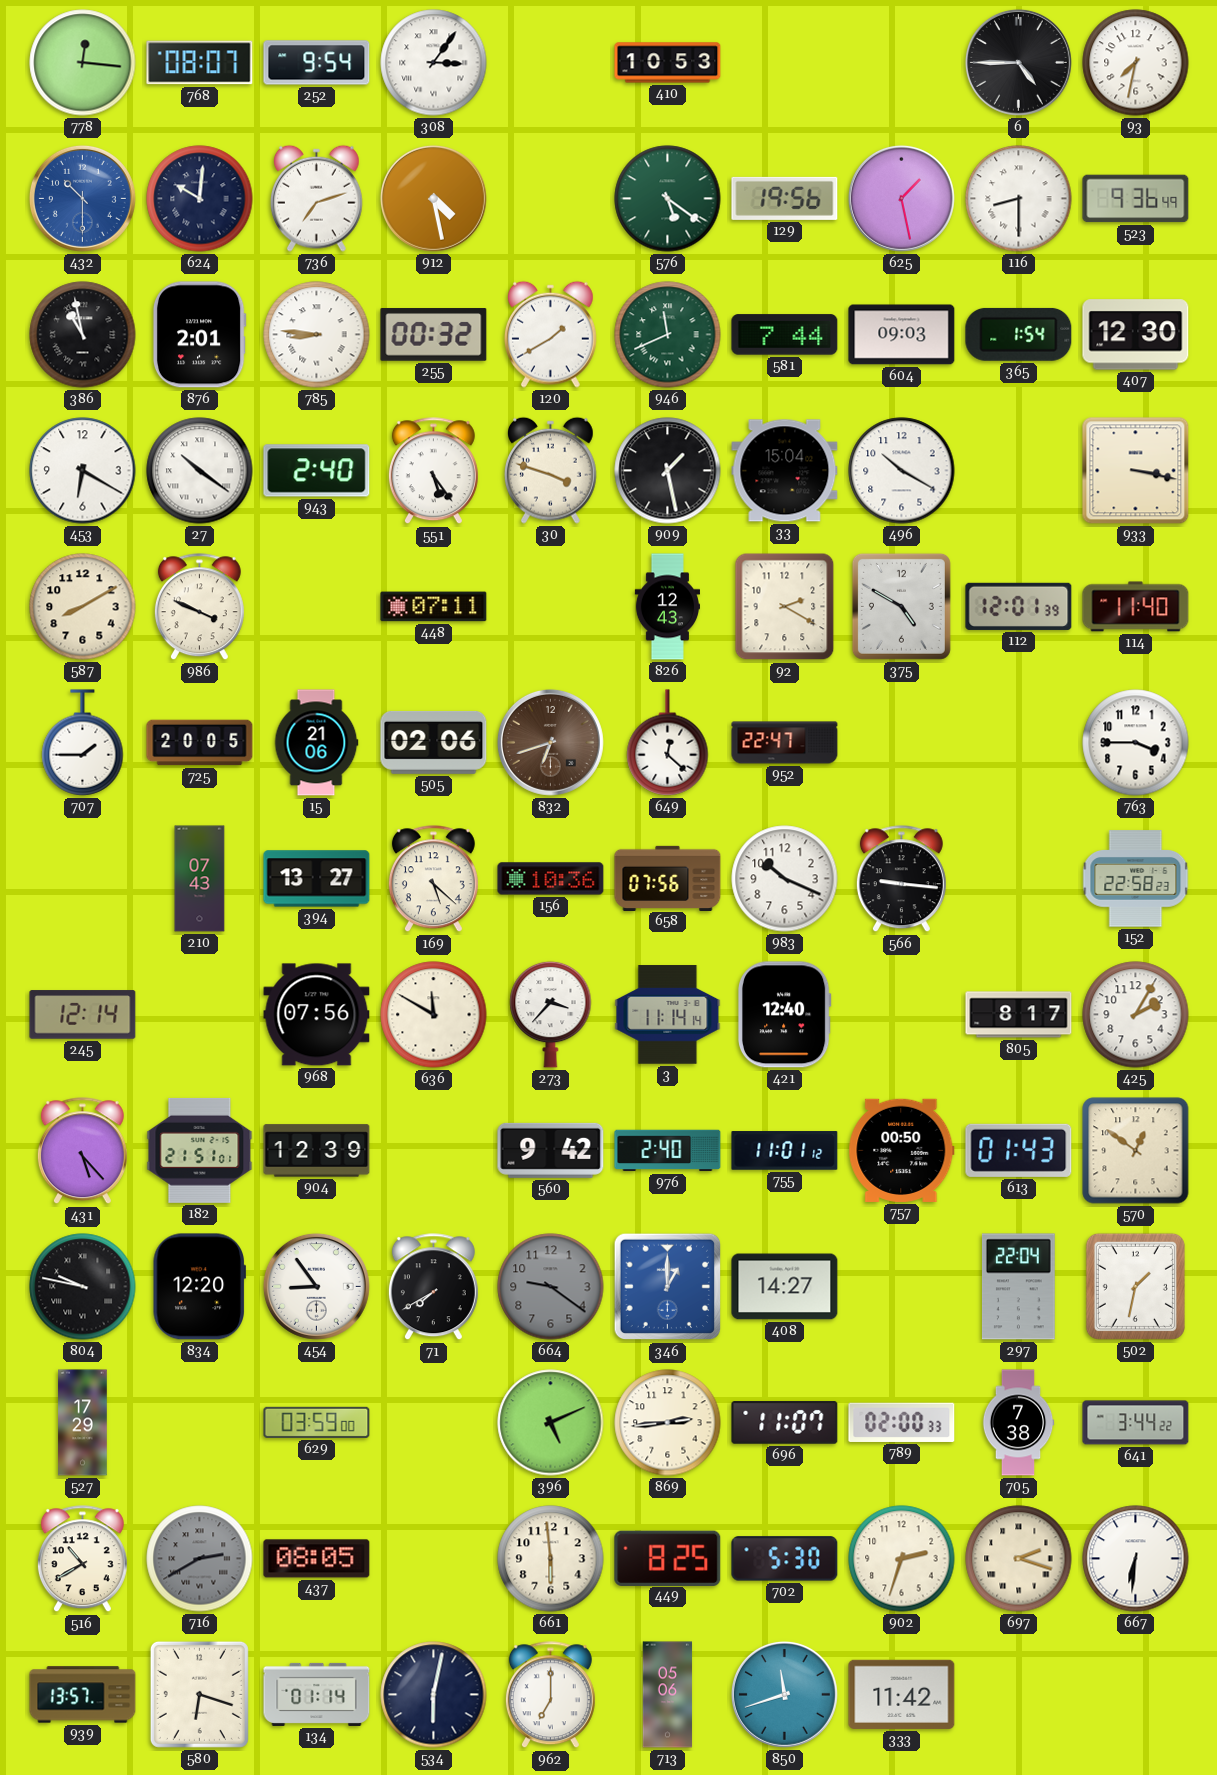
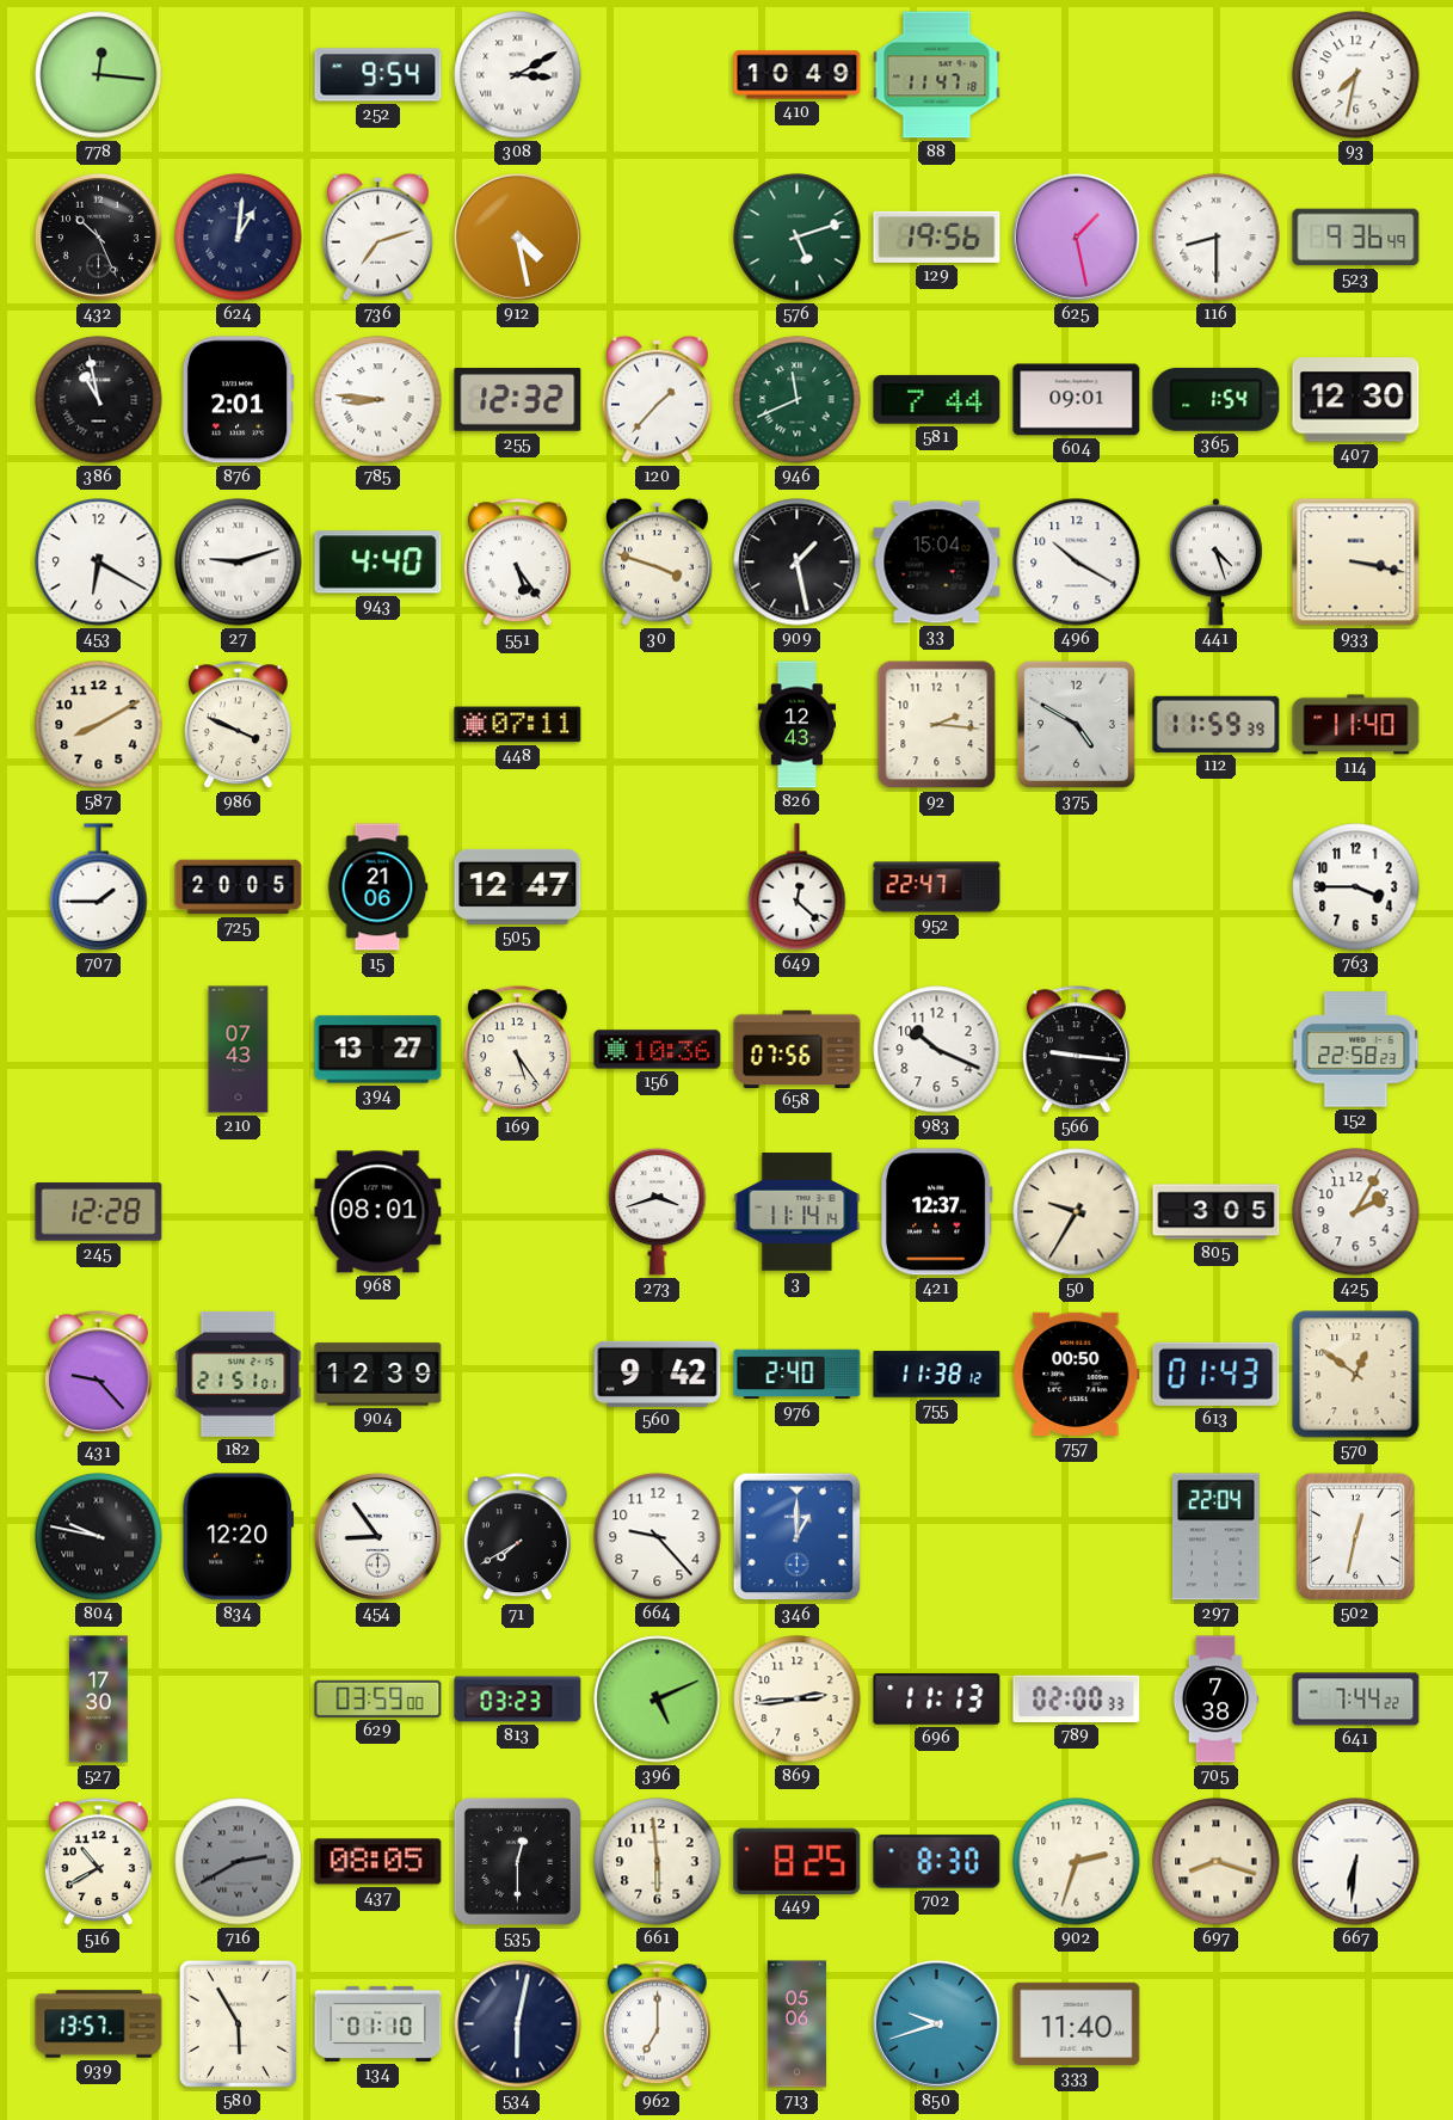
768: 08:07 -> none
308: 3:06 -> 3:10
410: 10:53 -> 10:49
88: none -> 11:47
6: 4:45 -> none
432: 10:30 -> 10:26
432 dial: blue -> black
624: 10:01 -> 1:01
576: 5:21 -> 5:12
255: 00:32 -> 12:32
120: 1:40 -> 1:37
604: 09:03 -> 09:01
27: 10:21 -> 9:12
943: 2:40 -> 4:40
441: none -> 4:27
92: 2:20 -> 2:16
112: 12:01 -> 11:59
505: 02:06 -> 12:47
832: 6:42 -> none
169: 5:22 -> 5:24
245: 12:14 -> 12:28
968: 07:56 -> 08:01
636: 11:50 -> none
273: 3:37 -> 3:42
421: 12:40 -> 12:37
50: none -> 9:35
805: 8:17 -> 3:05
431: 5:23 -> 9:23
755: 11:01 -> 11:38
664: 9:21 -> 9:23
664 dial: grey -> white
408: 14:27 -> none
502: 1:32 -> 12:32
527: 17:29 -> 17:30
813: none -> 03:23
696: 11:07 -> 11:13
641: 3:44 -> 7:44
535: none -> 12:30
702: 5:30 -> 8:30
697: 2:18 -> 8:18
580: 6:18 -> 5:55
134: 01:14 -> 01:10
850: 11:42 -> 9:42
333: 11:42 -> 11:40
